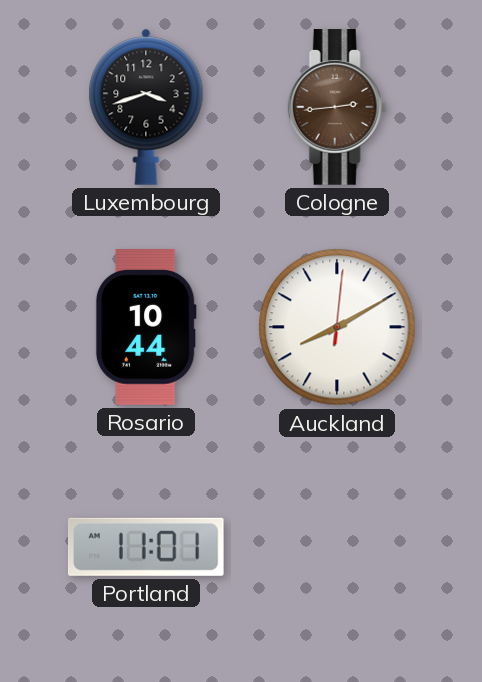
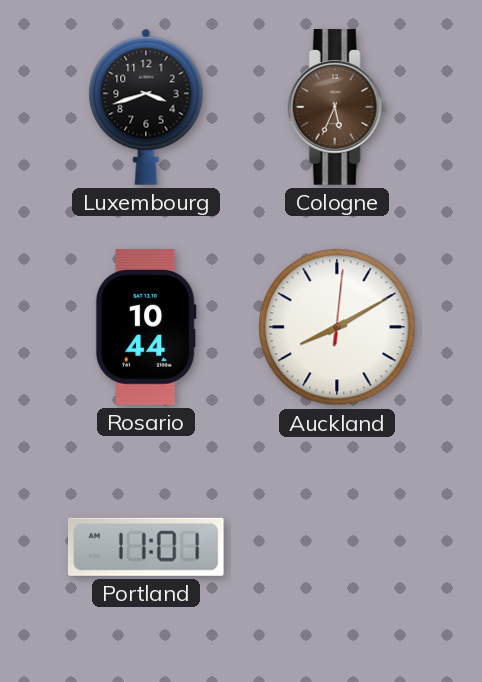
Cologne: 2:44 -> 5:34
